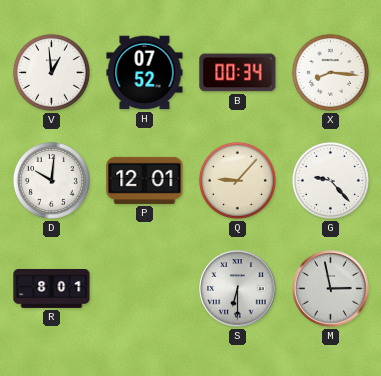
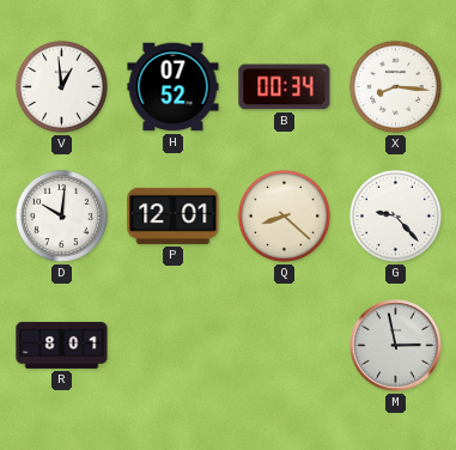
Q: 9:07 -> 8:22
S: 6:30 -> none
